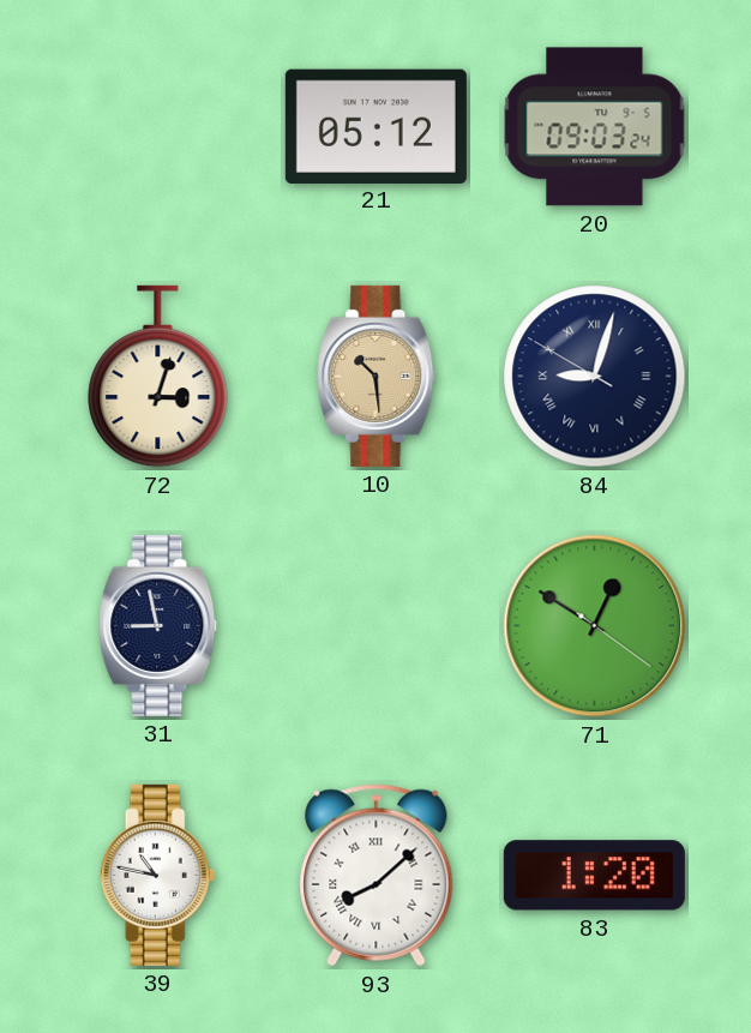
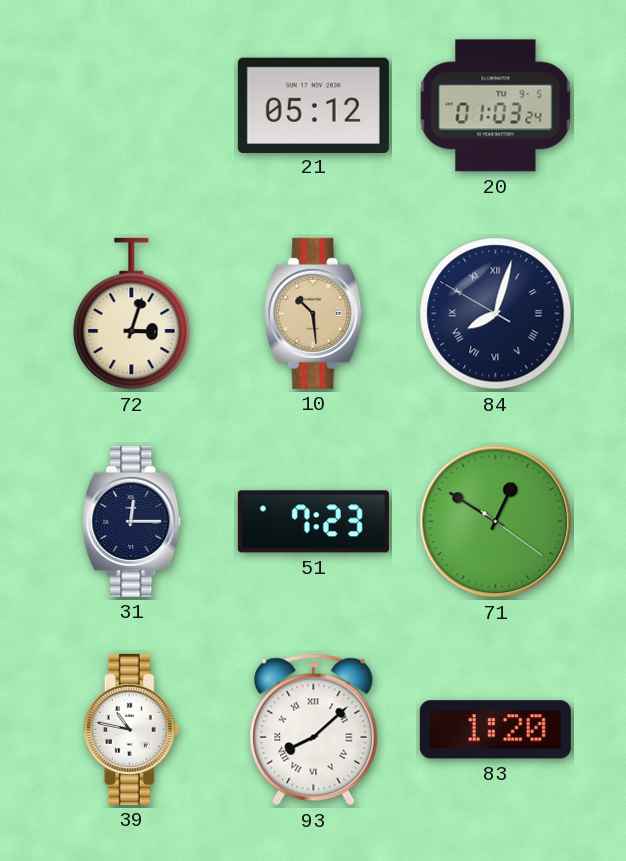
20: 09:03 -> 01:03
84: 9:02 -> 8:02
31: 8:58 -> 12:15
51: none -> 7:23
